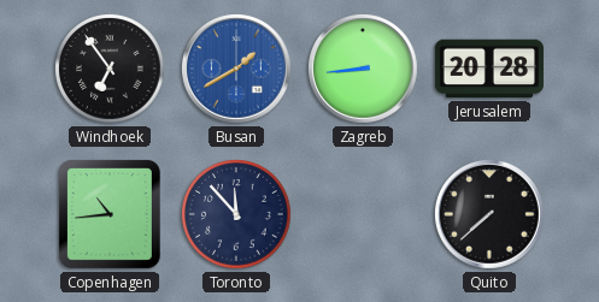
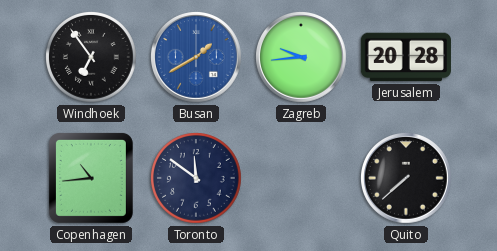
Zagreb: 8:44 -> 9:44
Toronto: 11:53 -> 11:51
